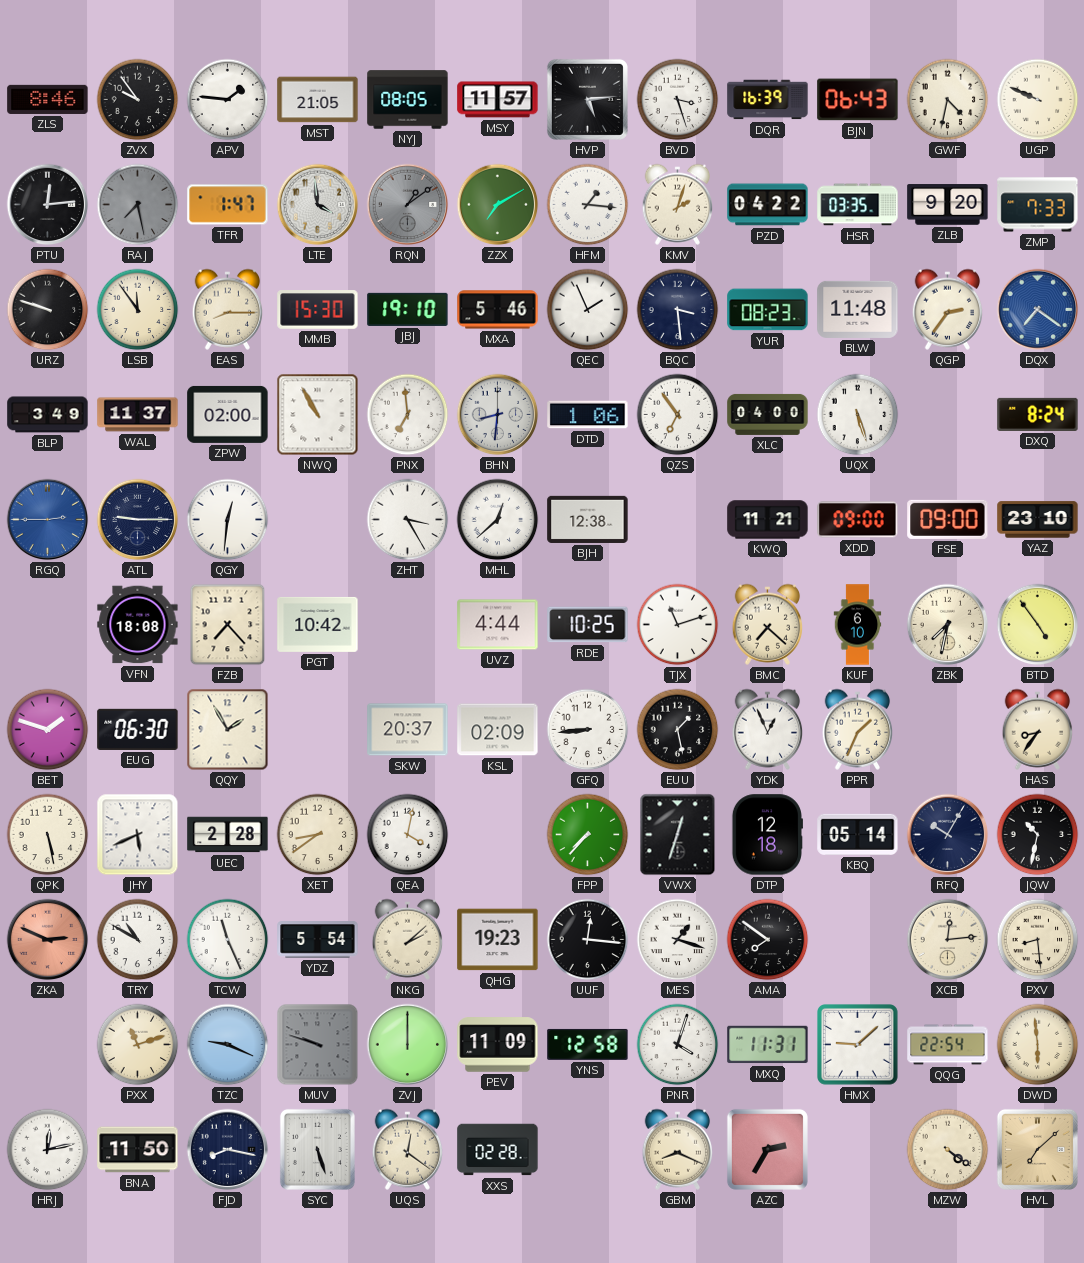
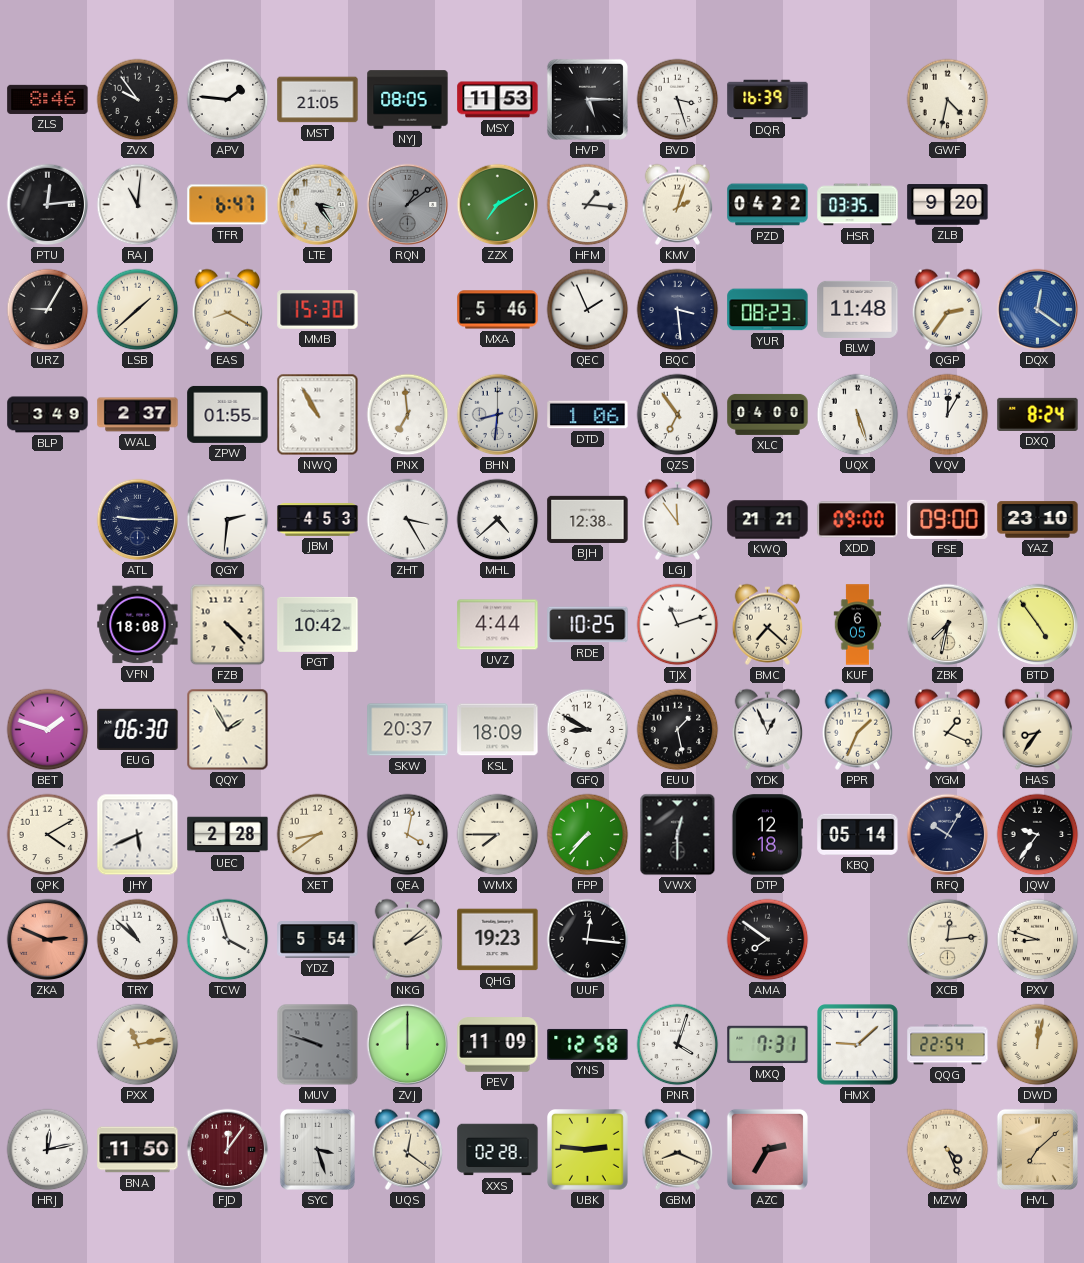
MSY: 11:57 -> 11:53
HVP: 5:14 -> 5:15
BJN: 06:43 -> none
UGP: 9:49 -> none
RAJ: 7:28 -> 11:01
RAJ dial: grey -> white
TFR: 1:47 -> 6:47
LTE: 3:59 -> 3:24
ZMP: 7:33 -> none
URZ: 9:48 -> 9:05
LSB: 11:54 -> 1:38
EAS: 8:15 -> 8:20
JBJ: 19:10 -> none
DQX: 7:21 -> 12:21
WAL: 11:37 -> 2:37
ZPW: 02:00 -> 01:55
VQV: none -> 12:05
RGQ: 2:45 -> none
QGY: 12:31 -> 2:31
JBM: none -> 4:53
MHL: 12:38 -> 4:38
LGJ: none -> 11:54
KWQ: 11:21 -> 21:21
FZB: 7:23 -> 4:23
KUF: 6:10 -> 6:05
KSL: 02:09 -> 18:09
GFQ: 8:44 -> 8:50
YGM: none -> 1:19
QPK: 5:28 -> 4:10
WMX: none -> 7:45
VWX: 12:33 -> 12:30
JQW: 10:32 -> 9:36
TRY: 10:50 -> 10:52
TCW: 11:26 -> 3:57
MES: 1:18 -> none
PXV: 8:29 -> 8:48
PXX: 11:12 -> 11:13
TZC: 9:19 -> none
MXQ: 11:31 -> 7:31
DWD: 5:59 -> 12:02
FJD: 8:17 -> 12:06
FJD dial: navy -> burgundy
SYC: 5:27 -> 3:27
UBK: none -> 2:46
MZW: 4:21 -> 4:26
